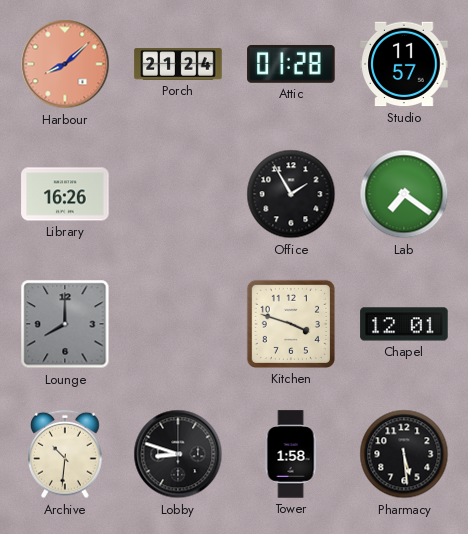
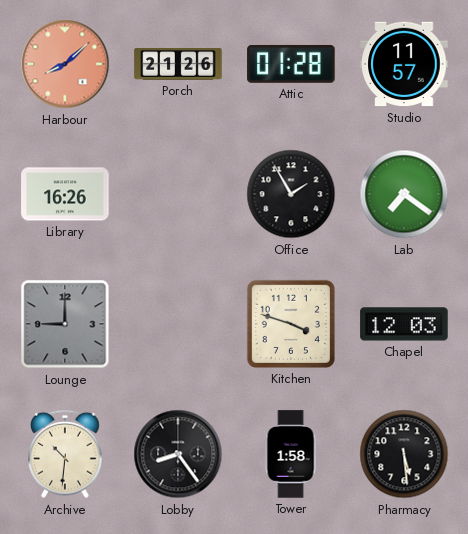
Porch: 21:24 -> 21:26
Lounge: 8:00 -> 9:00
Chapel: 12:01 -> 12:03
Lobby: 8:48 -> 8:24
